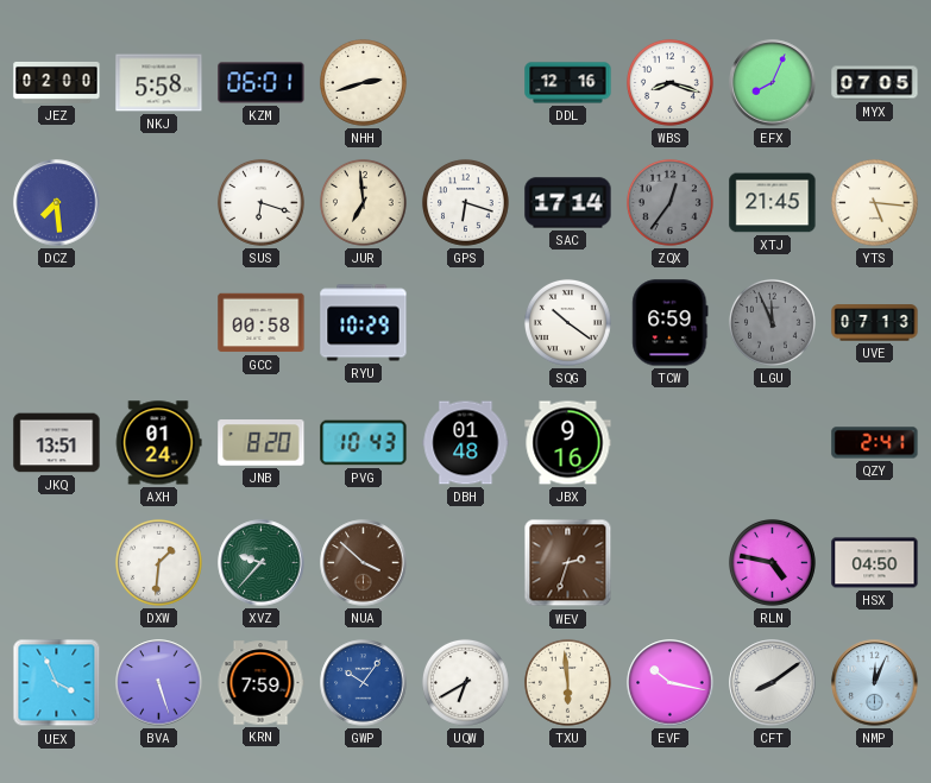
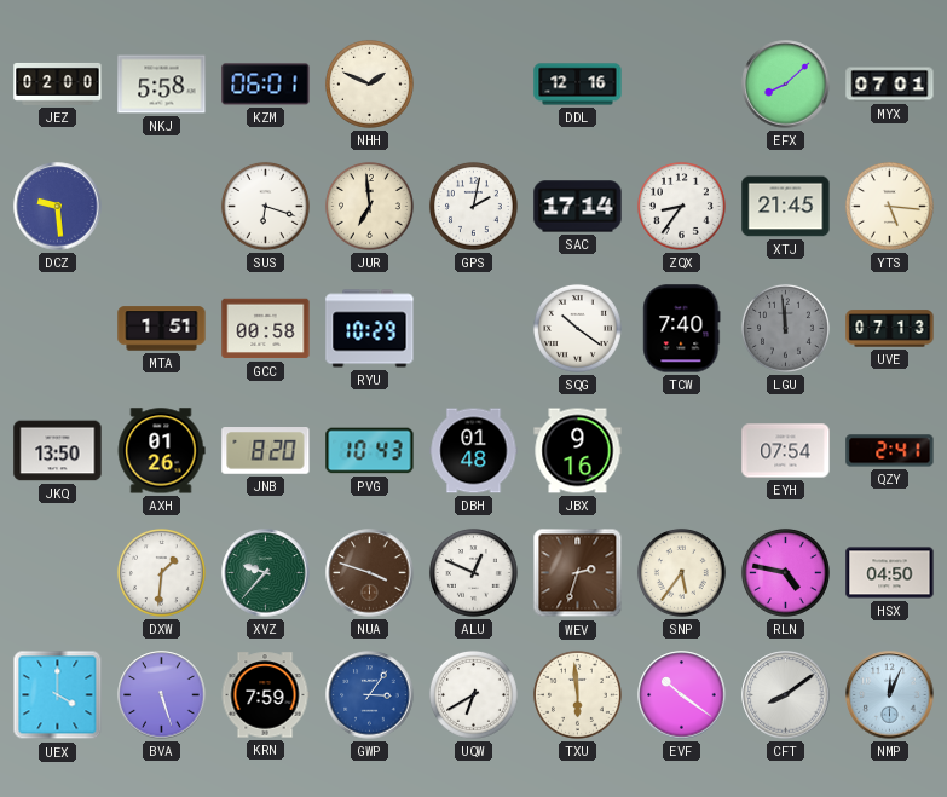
NHH: 2:42 -> 1:49
WBS: 8:18 -> none
EFX: 8:04 -> 8:08
MYX: 07:05 -> 07:01
DCZ: 7:29 -> 9:29
GPS: 6:18 -> 2:02
ZQX: 12:36 -> 8:36
ZQX dial: grey -> white
MTA: none -> 1:51
TCW: 6:59 -> 7:40
LGU: 11:56 -> 11:59
JKQ: 13:51 -> 13:50
AXH: 01:24 -> 01:26
EYH: none -> 07:54
NUA: 3:52 -> 3:48
ALU: none -> 12:49
SNP: none -> 5:36
UEX: 3:56 -> 4:00
GWP: 10:06 -> 3:06
EVF: 10:17 -> 10:21
